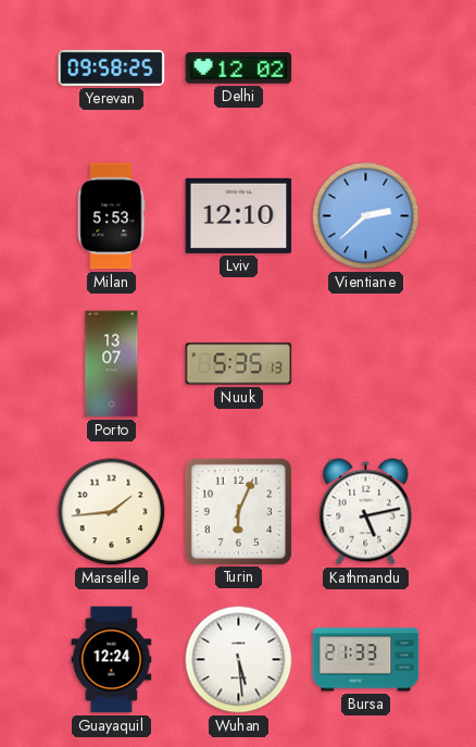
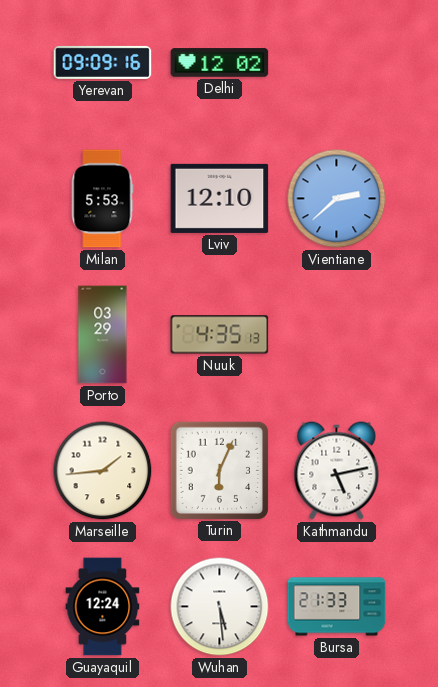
Yerevan: 09:58 -> 09:09
Porto: 13:07 -> 03:29
Nuuk: 5:35 -> 4:35
